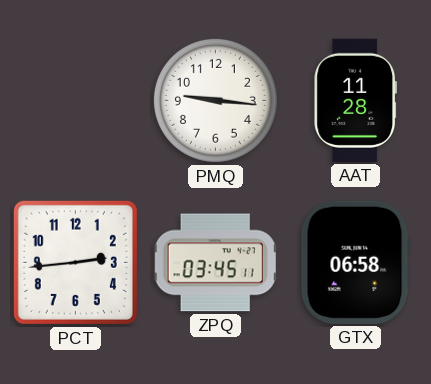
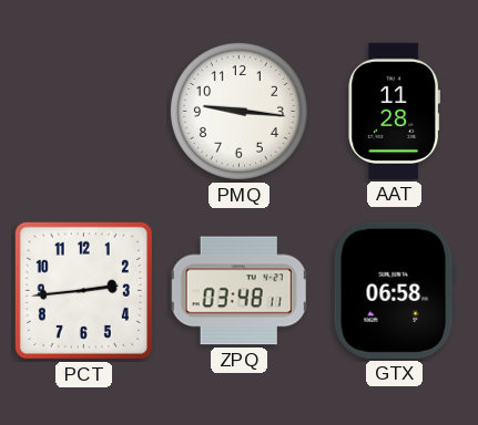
ZPQ: 03:45 -> 03:48
